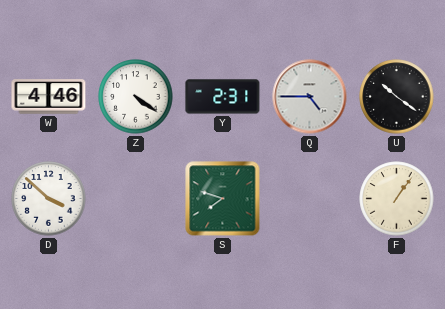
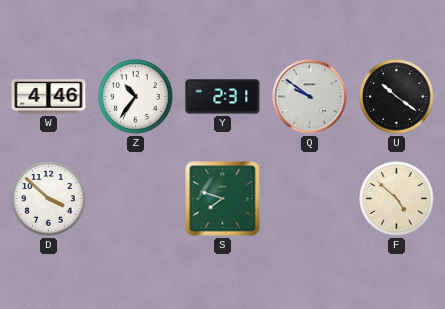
Z: 4:21 -> 10:36
Q: 4:45 -> 9:51
F: 1:06 -> 4:52
